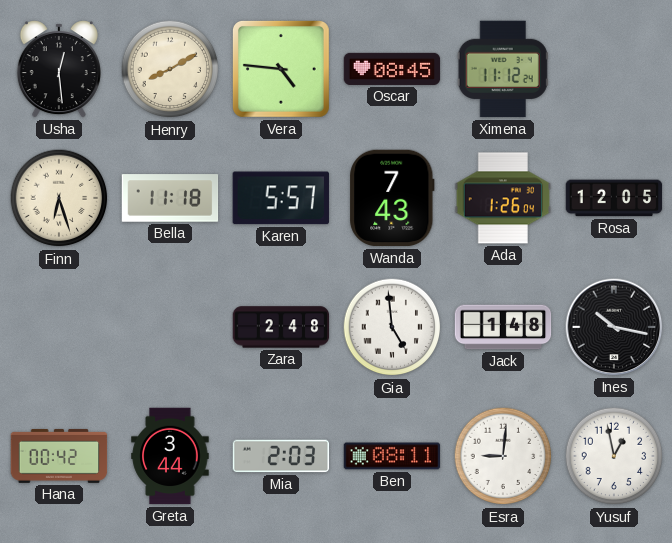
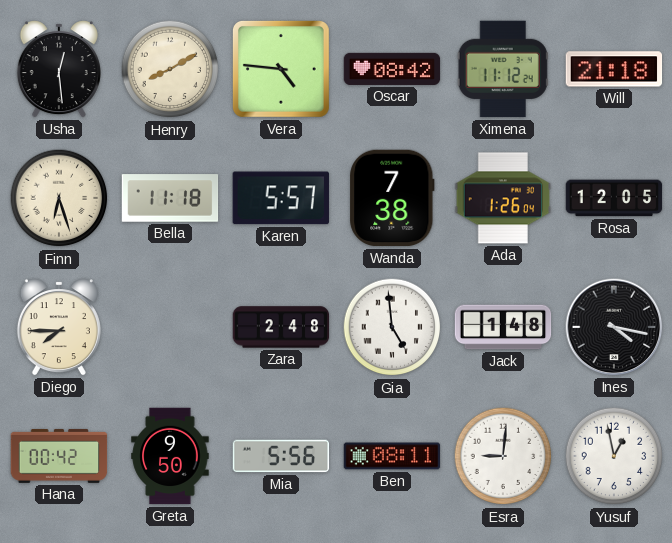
Oscar: 08:45 -> 08:42
Will: none -> 21:18
Wanda: 7:43 -> 7:38
Diego: none -> 7:45
Ines: 10:17 -> 4:17
Greta: 3:44 -> 9:50
Mia: 2:03 -> 5:56
